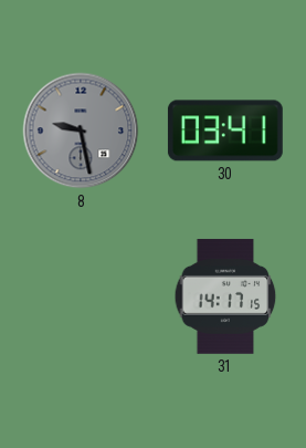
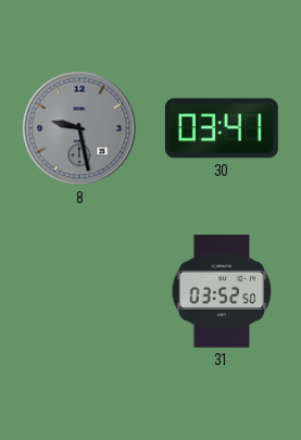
31: 14:17 -> 03:52
